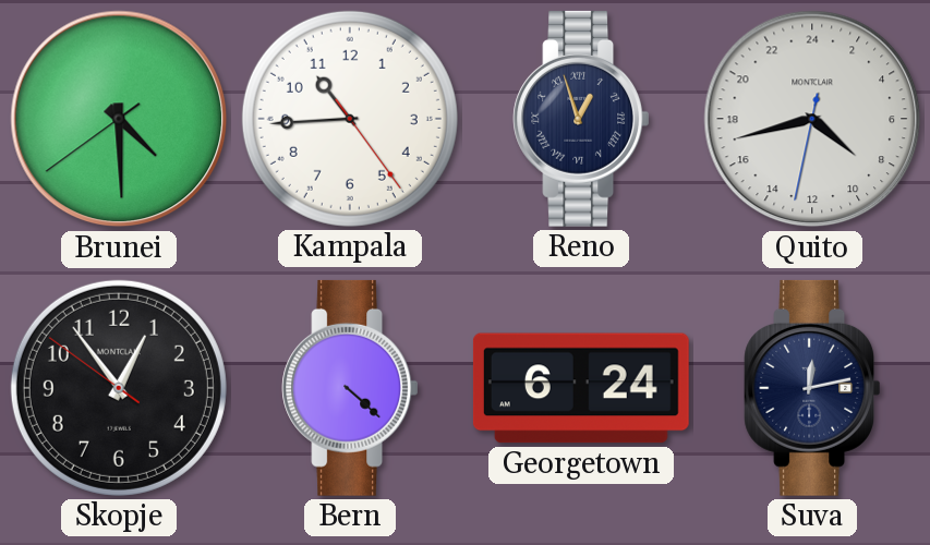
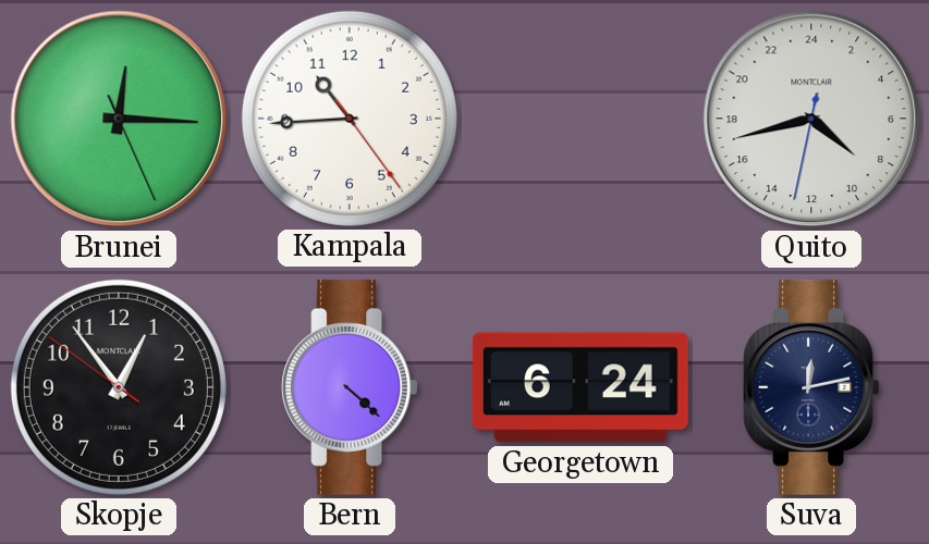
Brunei: 4:29 -> 12:15
Reno: 12:57 -> none
